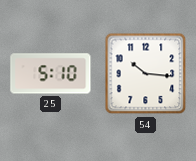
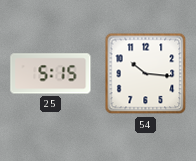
25: 5:10 -> 5:15
